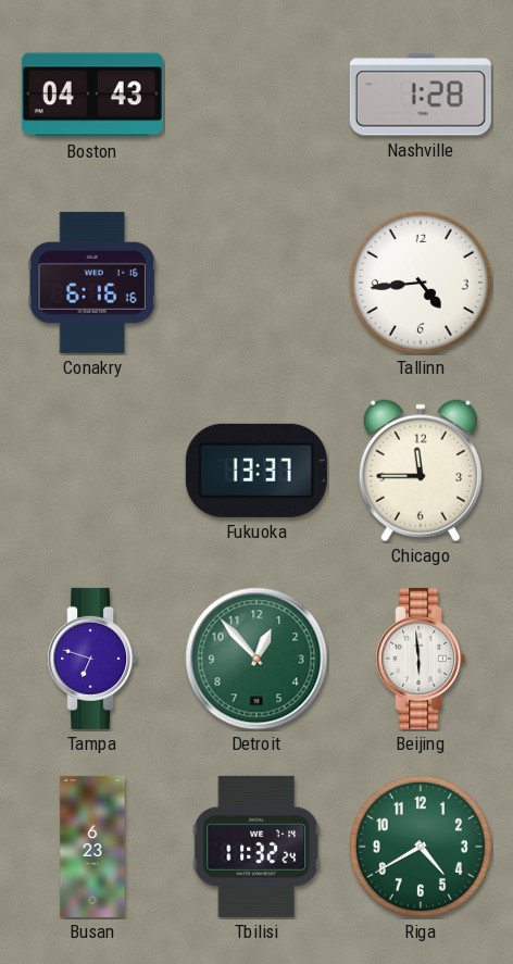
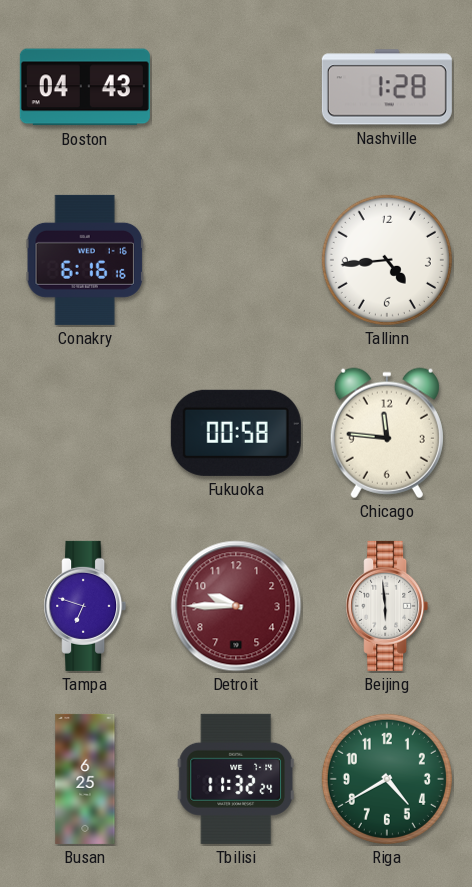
Fukuoka: 13:37 -> 00:58
Chicago: 11:45 -> 11:46
Detroit: 12:53 -> 9:45
Detroit dial: green -> burgundy
Busan: 6:23 -> 6:25
